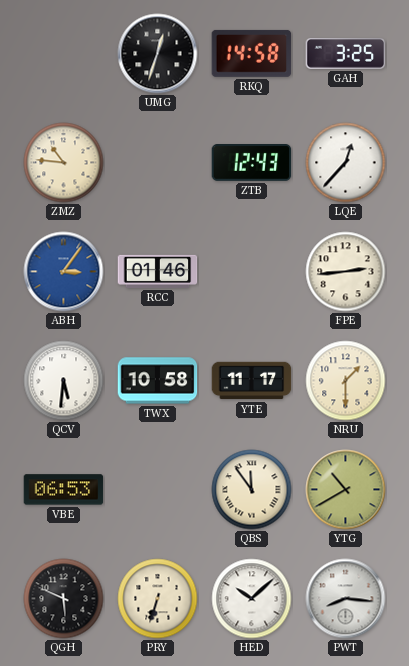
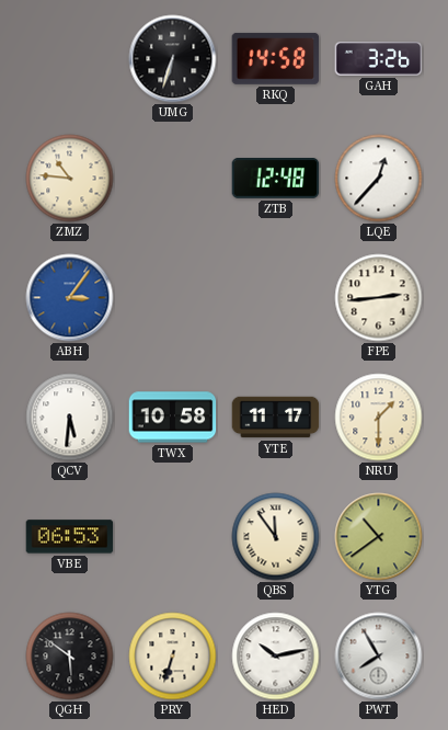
UMG: 12:33 -> 6:33
GAH: 3:25 -> 3:26
ZTB: 12:43 -> 12:48
RCC: 01:46 -> none
YTG: 10:40 -> 10:39
QGH: 5:49 -> 5:51
HED: 10:08 -> 10:13
PWT: 8:16 -> 7:55
